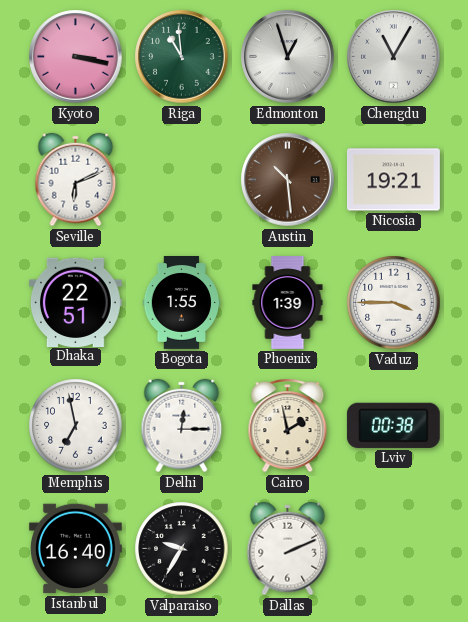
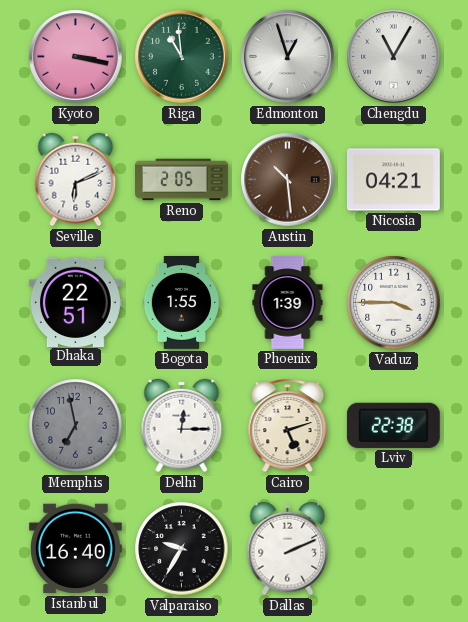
Reno: none -> 2:05
Nicosia: 19:21 -> 04:21
Memphis dial: white -> grey
Cairo: 1:58 -> 5:12
Lviv: 00:38 -> 22:38
